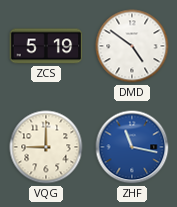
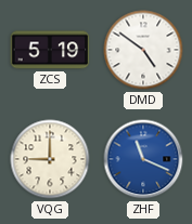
ZHF: 11:17 -> 11:19
